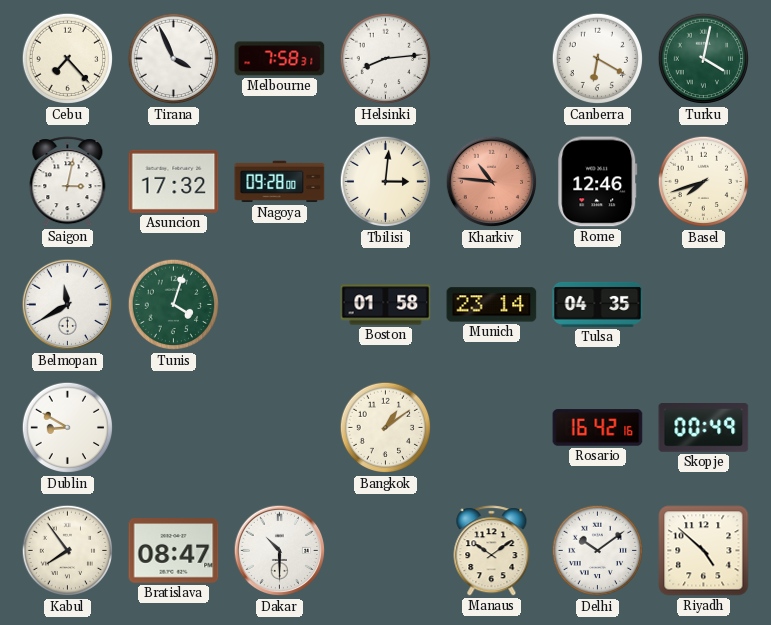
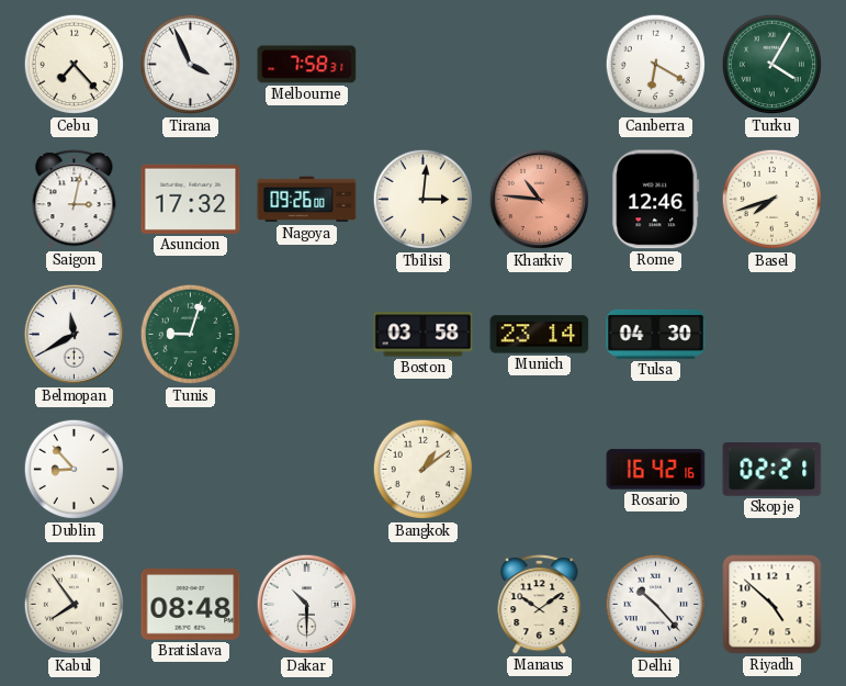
Helsinki: 8:14 -> none
Turku: 4:02 -> 4:05
Nagoya: 09:28 -> 09:26
Tunis: 4:03 -> 9:03
Boston: 01:58 -> 03:58
Tulsa: 04:35 -> 04:30
Dublin: 8:50 -> 8:53
Skopje: 00:49 -> 02:21
Bratislava: 08:47 -> 08:48
Delhi: 10:09 -> 10:23
